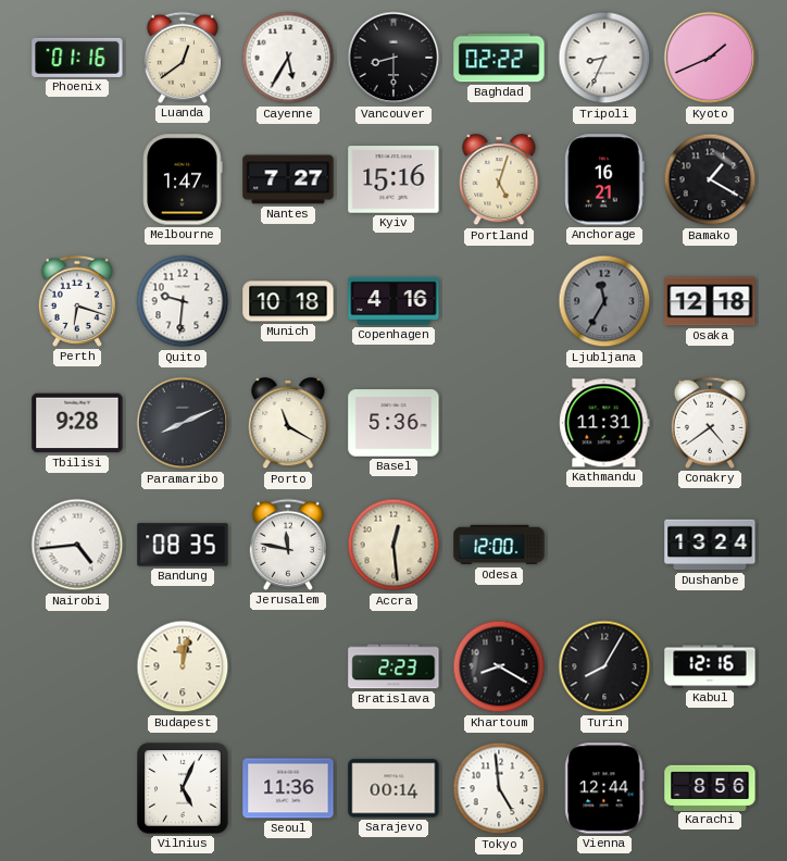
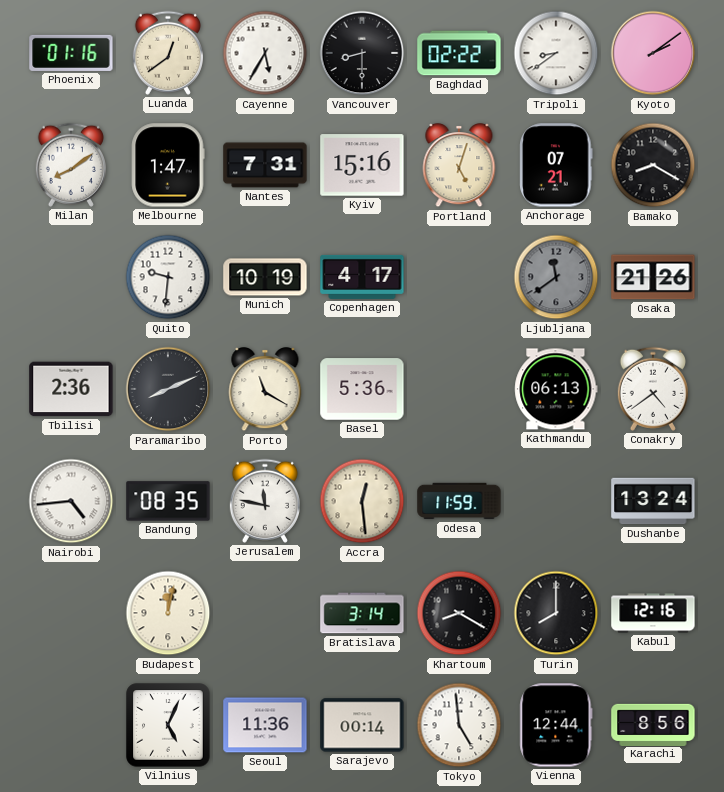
Tripoli: 8:34 -> 8:39
Kyoto: 1:41 -> 2:09
Milan: none -> 8:09
Nantes: 7:27 -> 7:31
Anchorage: 16:21 -> 07:21
Bamako: 1:20 -> 8:20
Perth: 6:18 -> none
Munich: 10:18 -> 10:19
Copenhagen: 4:16 -> 4:17
Ljubljana: 11:35 -> 11:39
Osaka: 12:18 -> 21:26
Tbilisi: 9:28 -> 2:36
Kathmandu: 11:31 -> 06:13
Odesa: 12:00 -> 11:59
Bratislava: 2:23 -> 3:14
Turin: 8:05 -> 8:00
